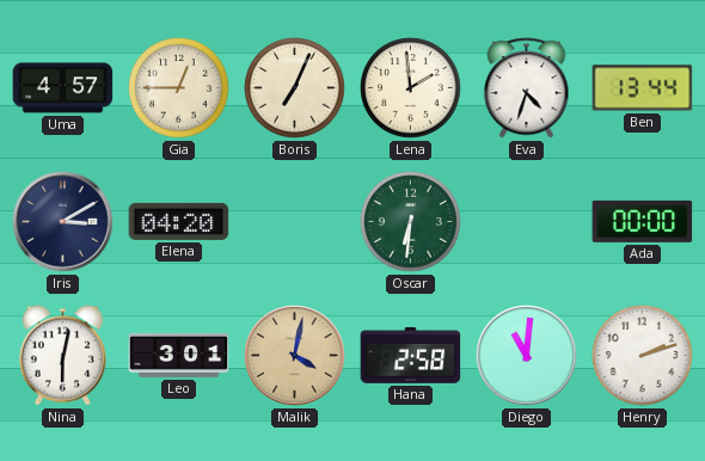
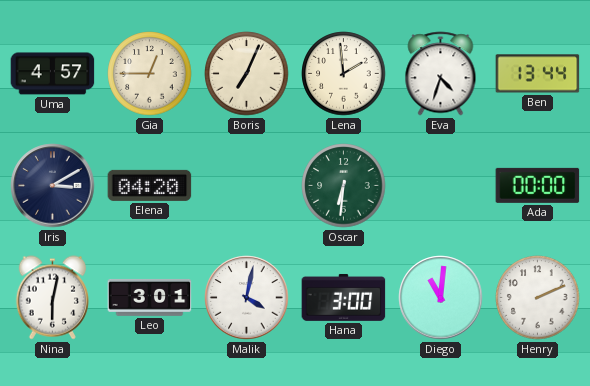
Malik dial: champagne -> white
Hana: 2:58 -> 3:00
Henry: 2:12 -> 2:11
